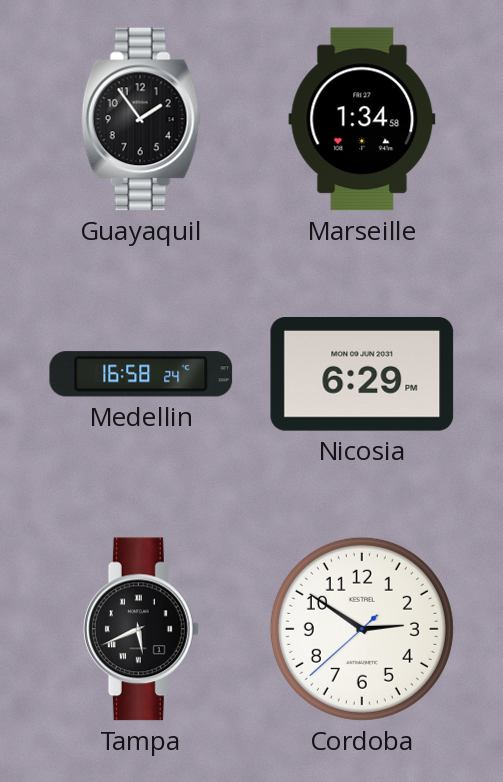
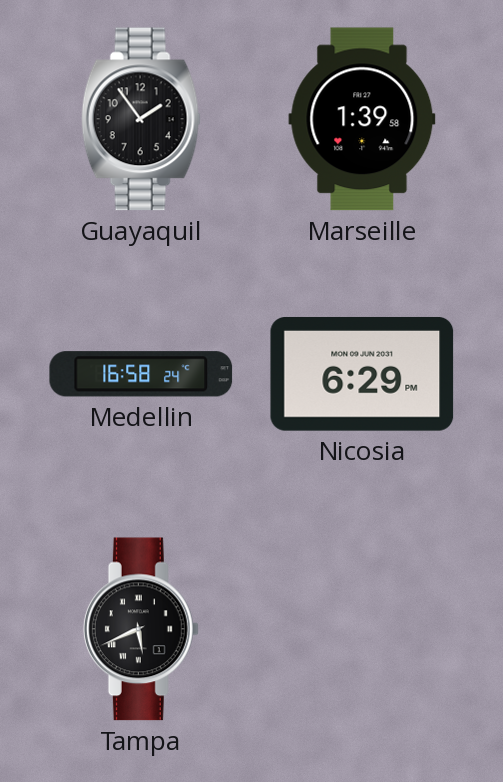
Marseille: 1:34 -> 1:39
Cordoba: 2:50 -> none
